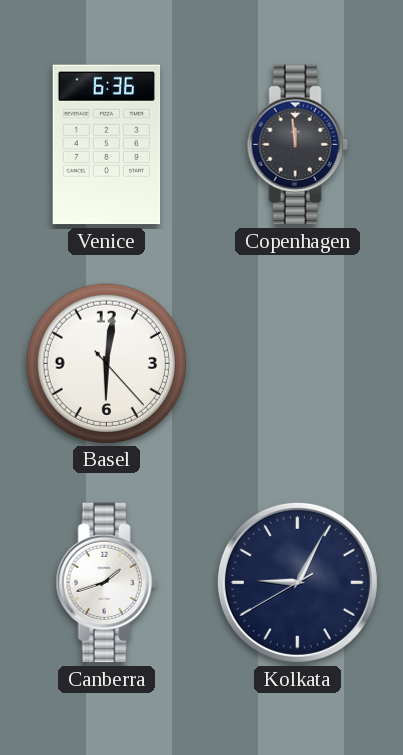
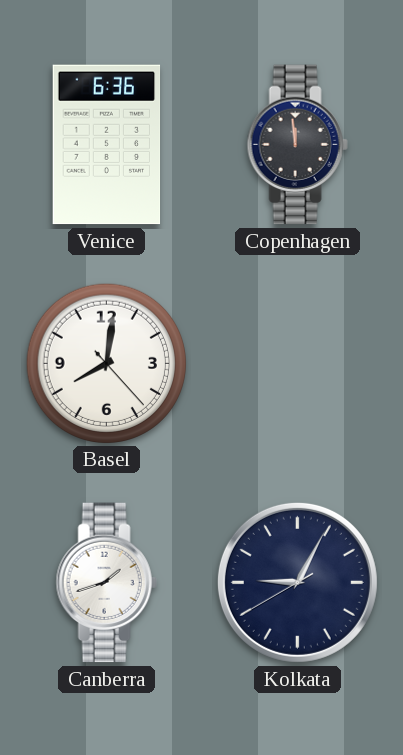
Basel: 6:01 -> 8:01
